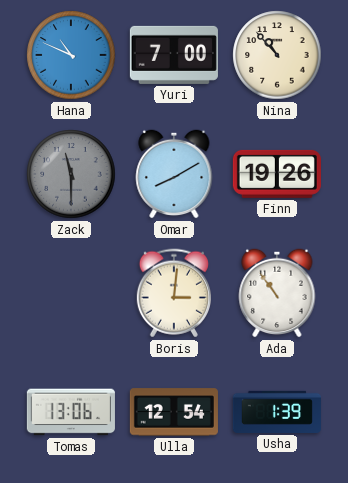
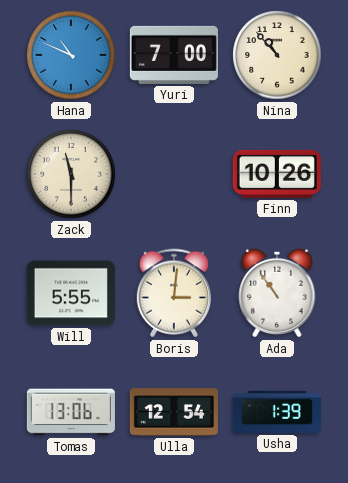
Zack dial: grey -> cream
Omar: 8:10 -> none
Finn: 19:26 -> 10:26
Will: none -> 5:55
